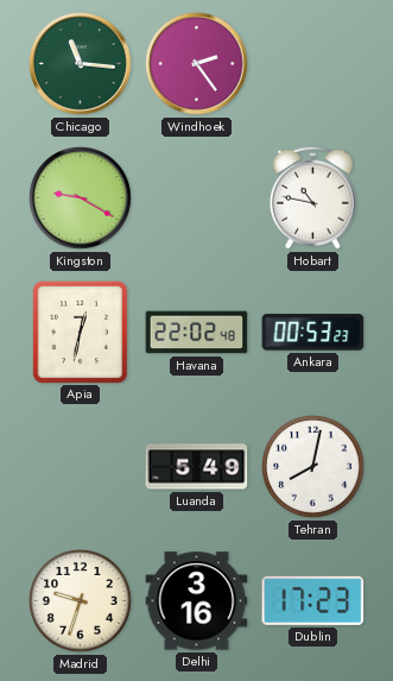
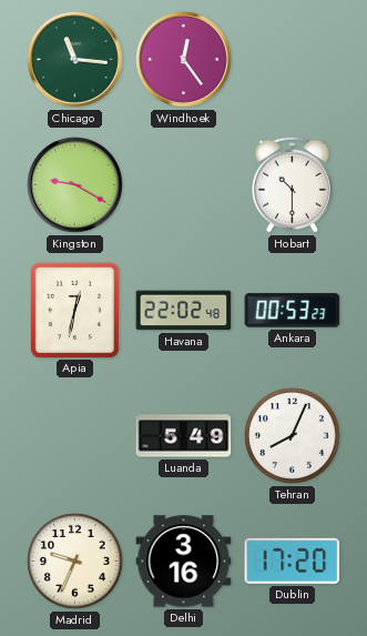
Windhoek: 2:24 -> 12:24
Hobart: 10:47 -> 10:30
Tehran: 8:02 -> 8:04
Madrid: 9:33 -> 9:34
Dublin: 17:23 -> 17:20
